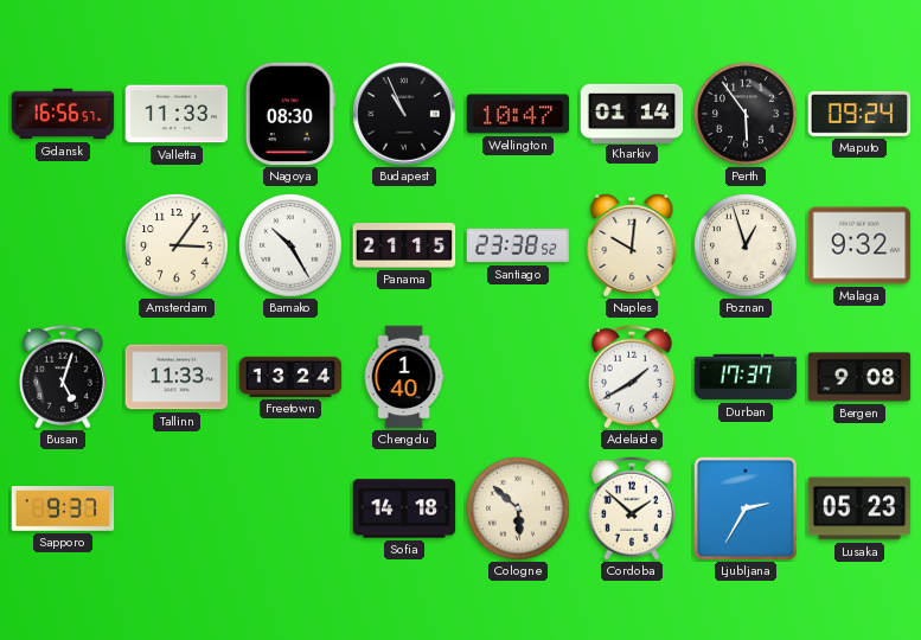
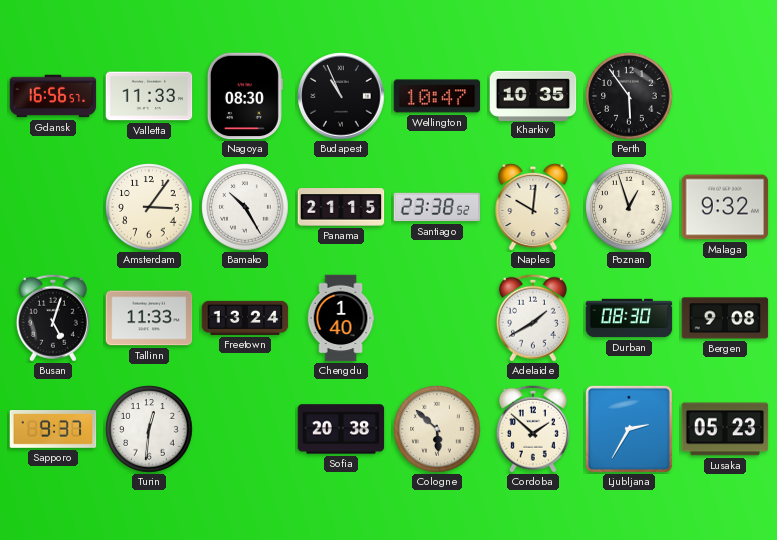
Kharkiv: 01:14 -> 10:35
Maputo: 09:24 -> none
Durban: 17:37 -> 08:30
Turin: none -> 12:31
Sofia: 14:18 -> 20:38
